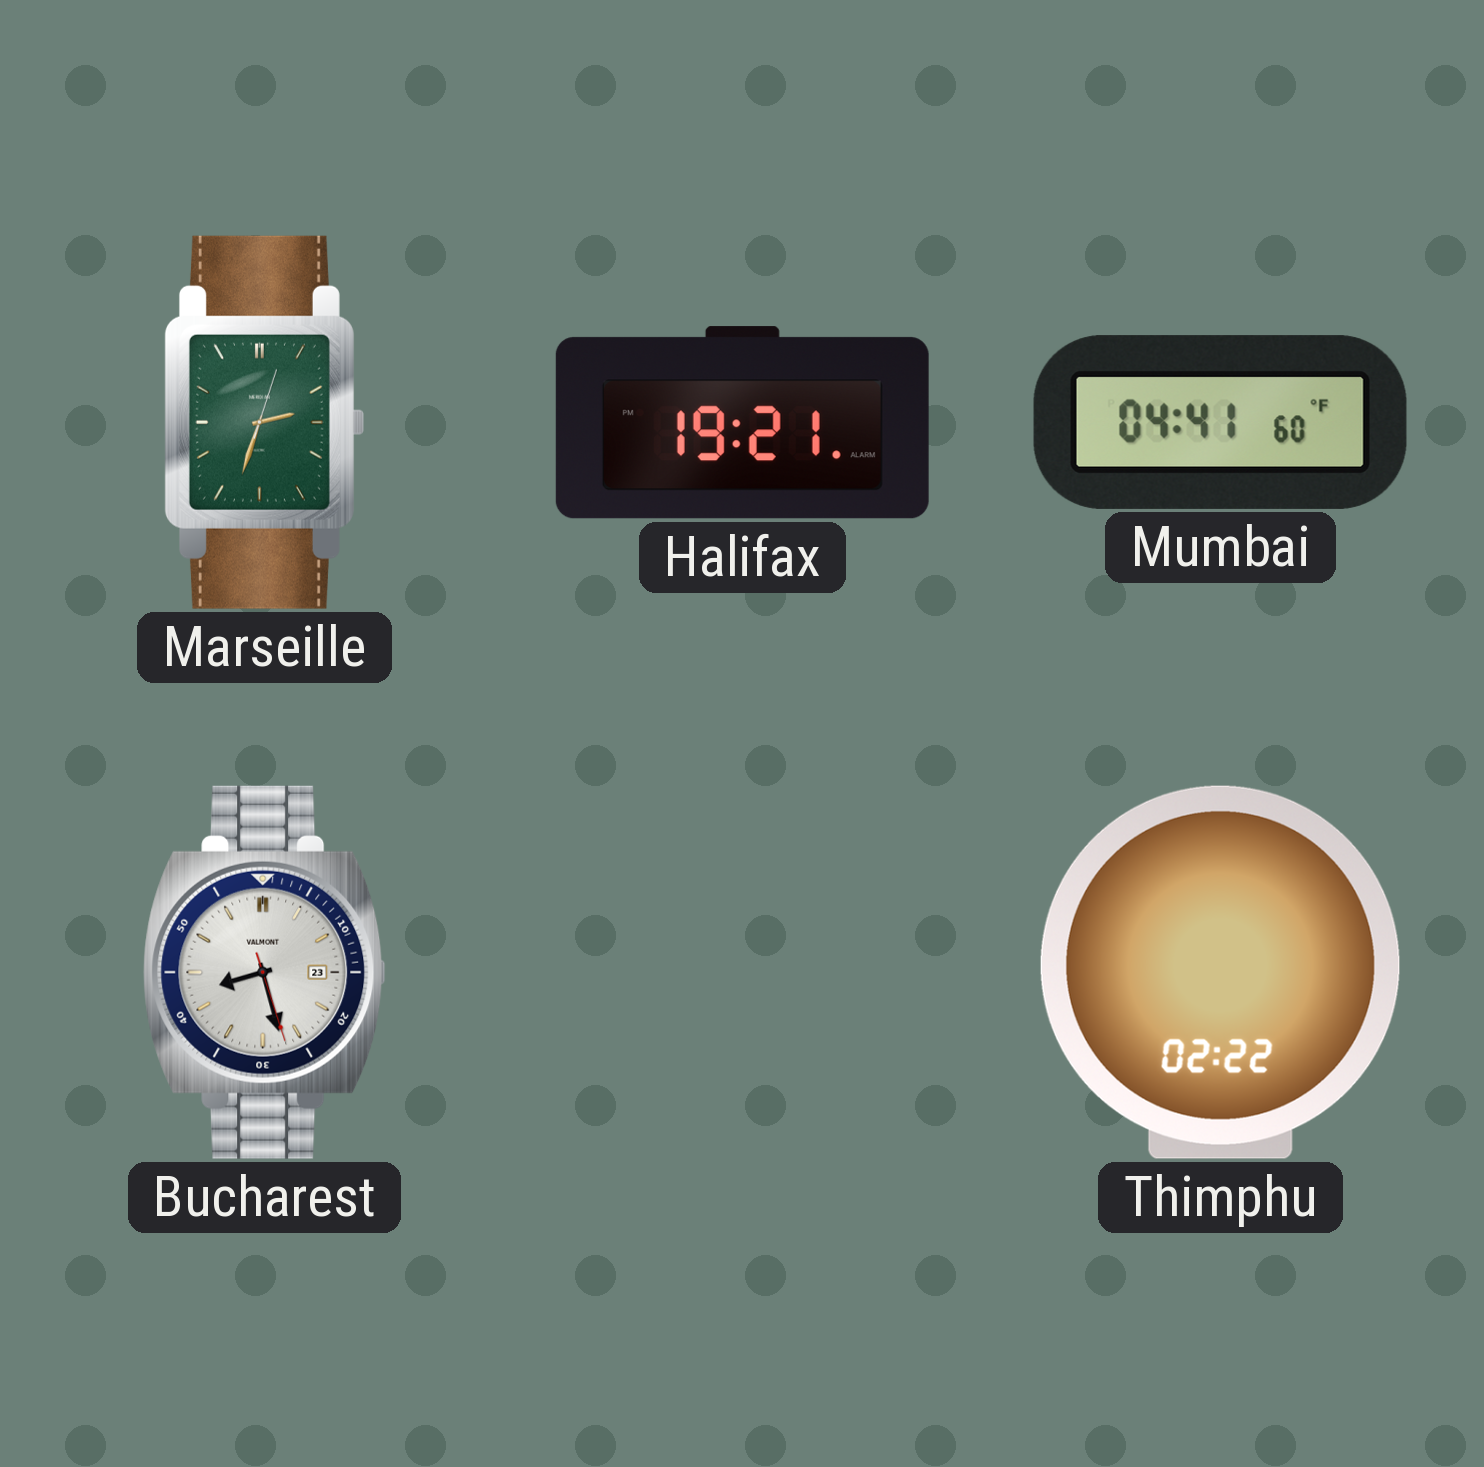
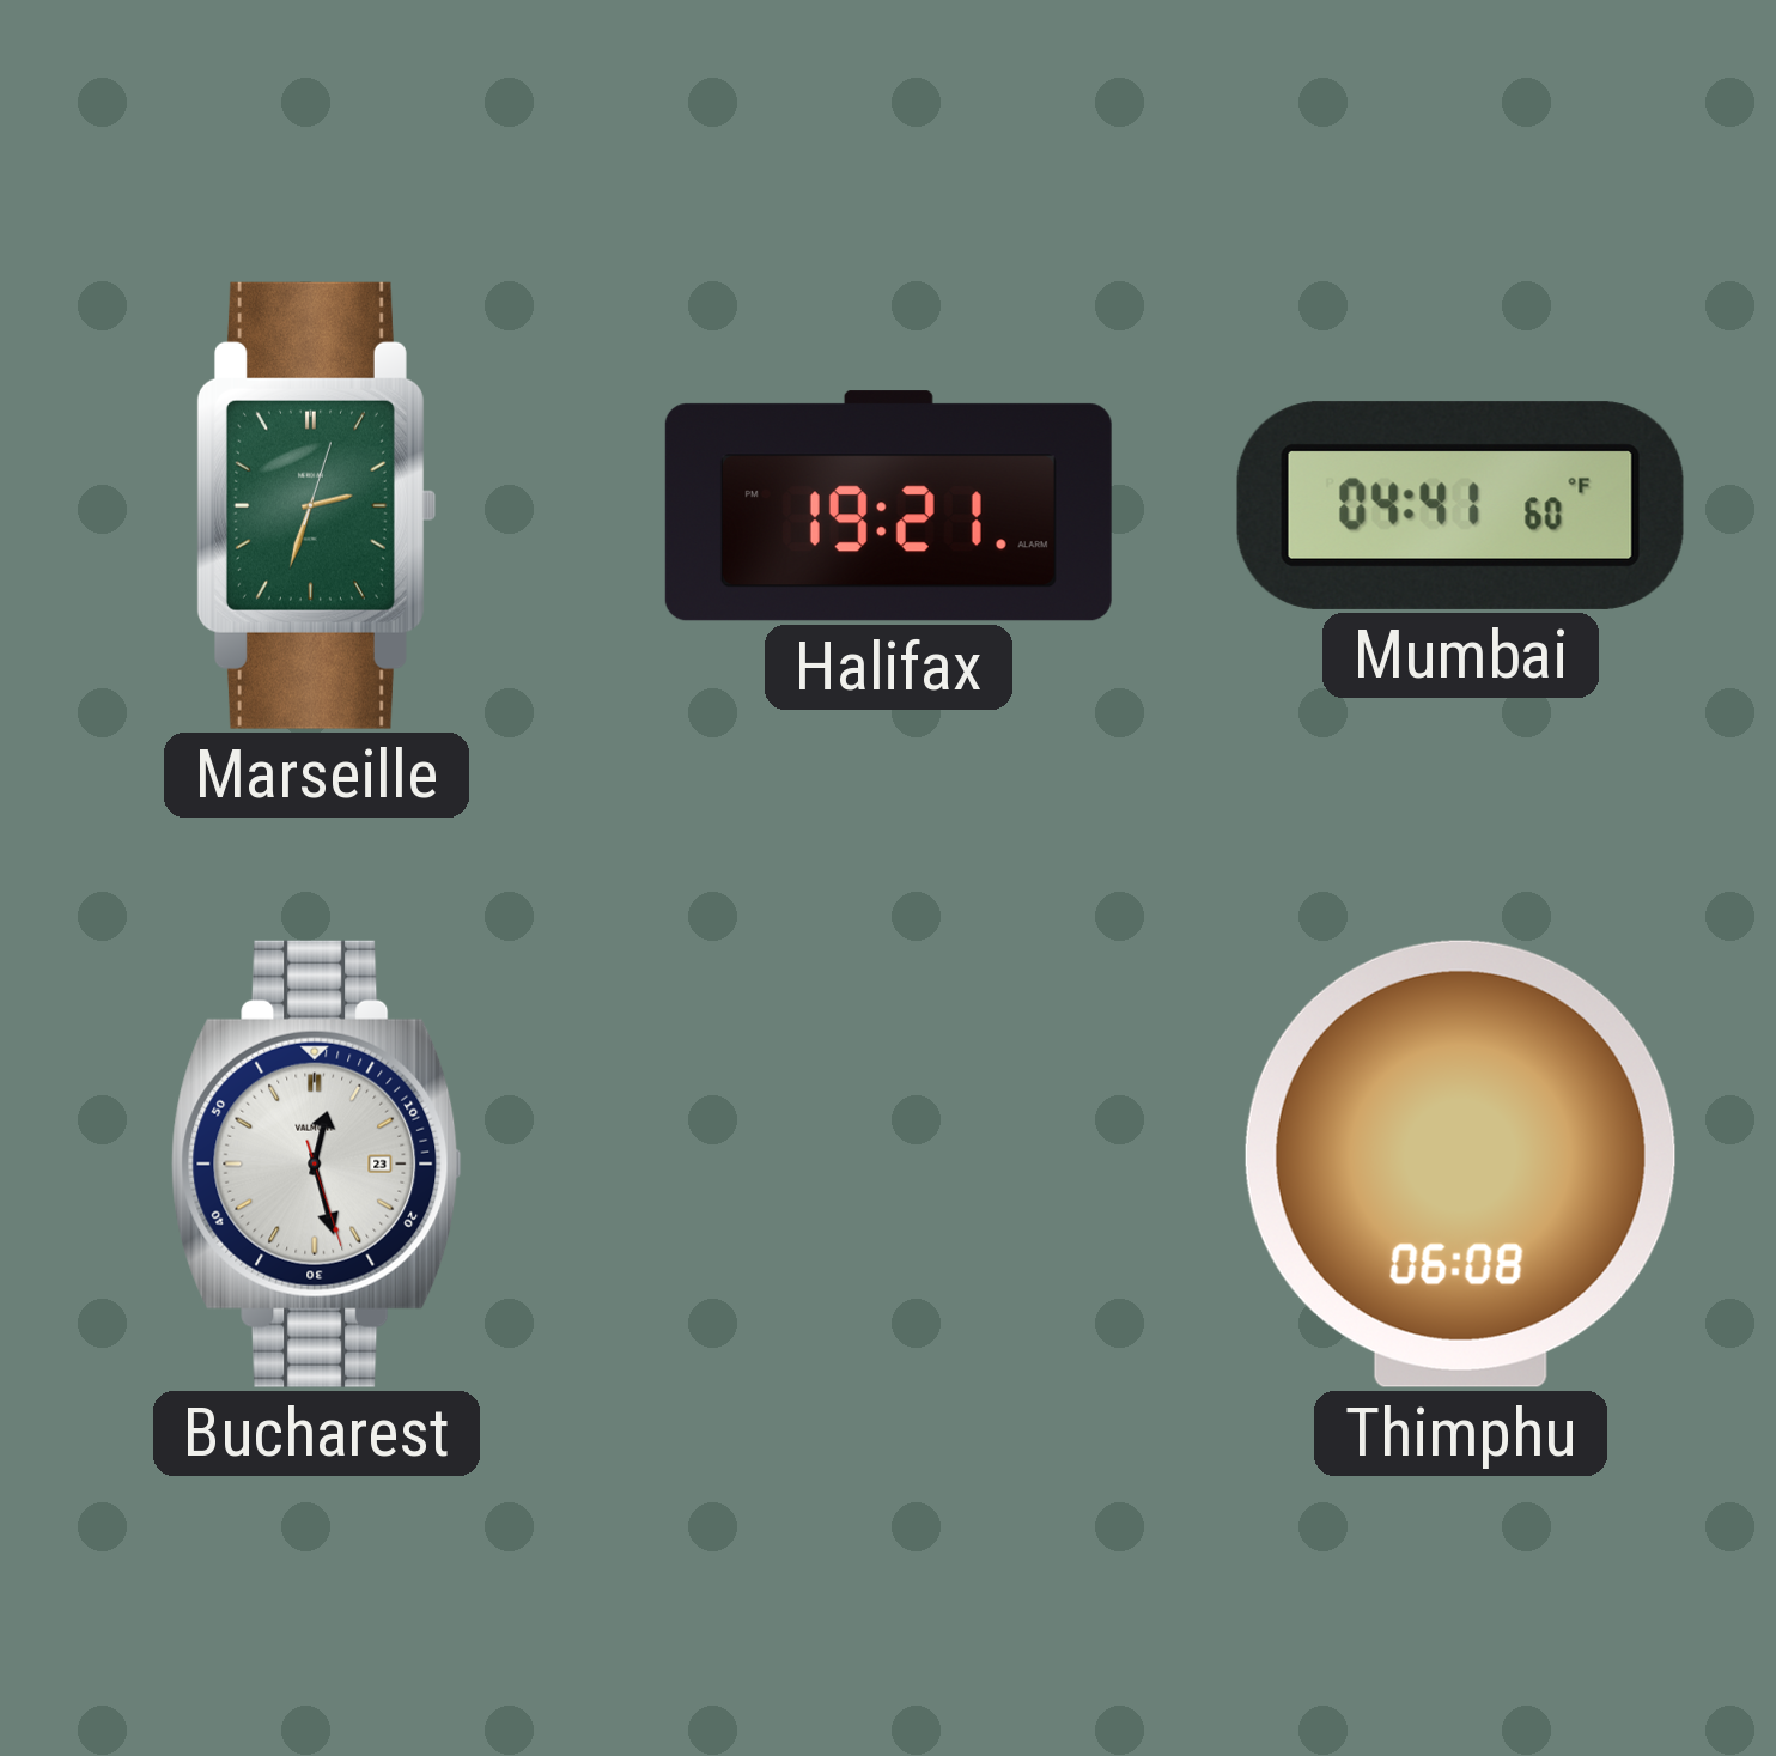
Bucharest: 8:27 -> 12:27
Thimphu: 02:22 -> 06:08
